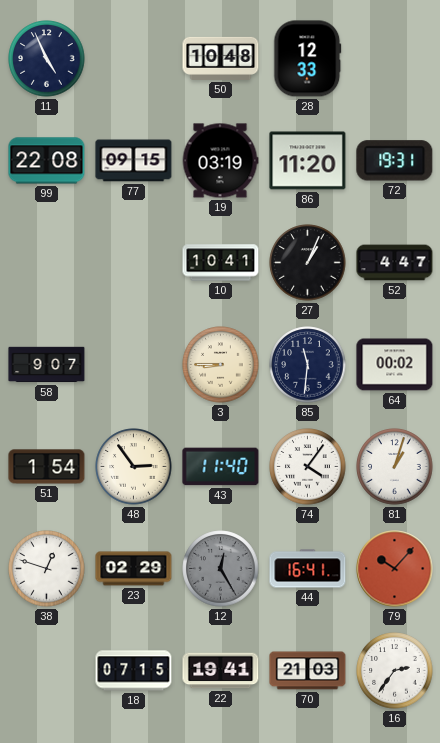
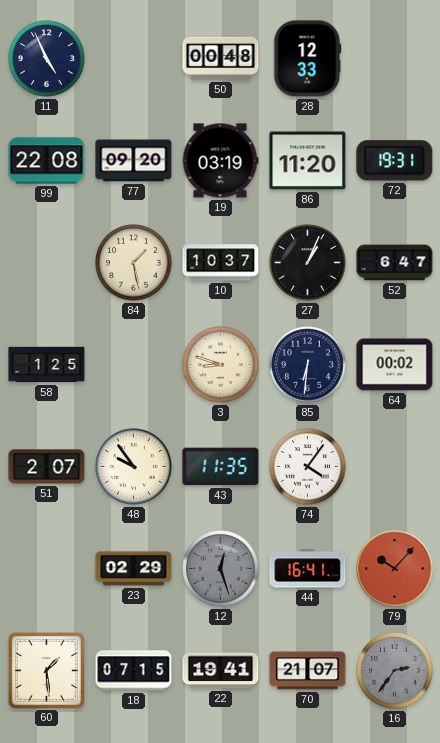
50: 10:48 -> 00:48
77: 09:15 -> 09:20
84: none -> 1:28
10: 10:41 -> 10:37
52: 4:47 -> 6:47
58: 9:07 -> 1:25
3: 8:45 -> 8:48
85: 11:31 -> 6:31
51: 1:54 -> 2:07
48: 2:54 -> 9:54
43: 11:40 -> 11:35
81: 1:03 -> none
38: 12:48 -> none
12: 12:25 -> 12:27
60: none -> 1:29
70: 21:03 -> 21:07
16 dial: white -> grey
